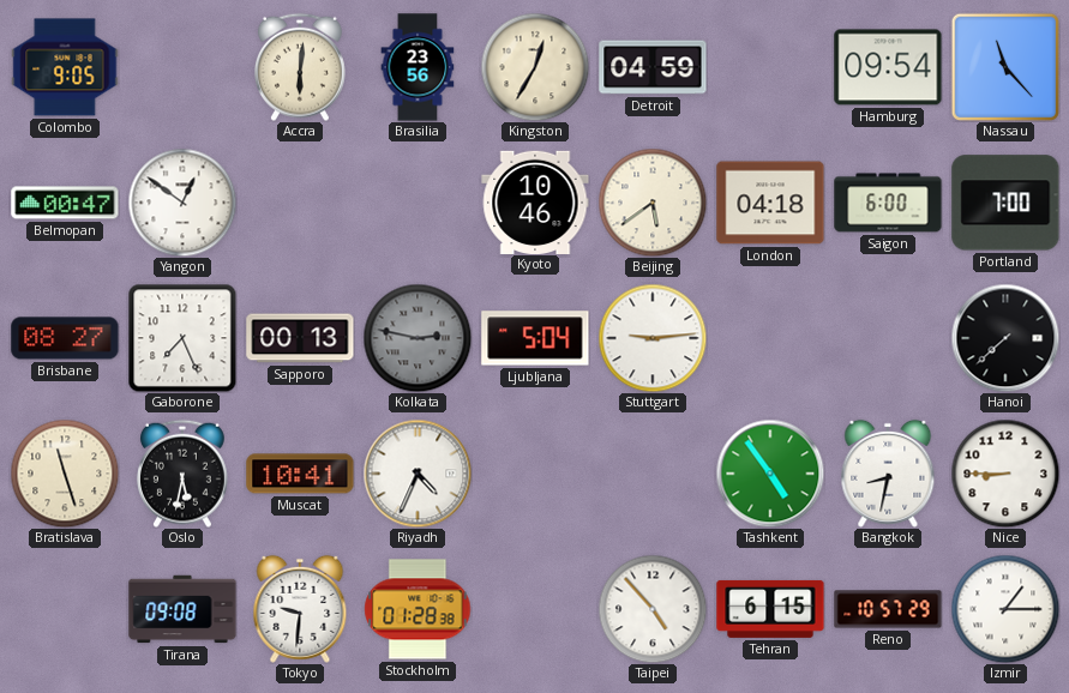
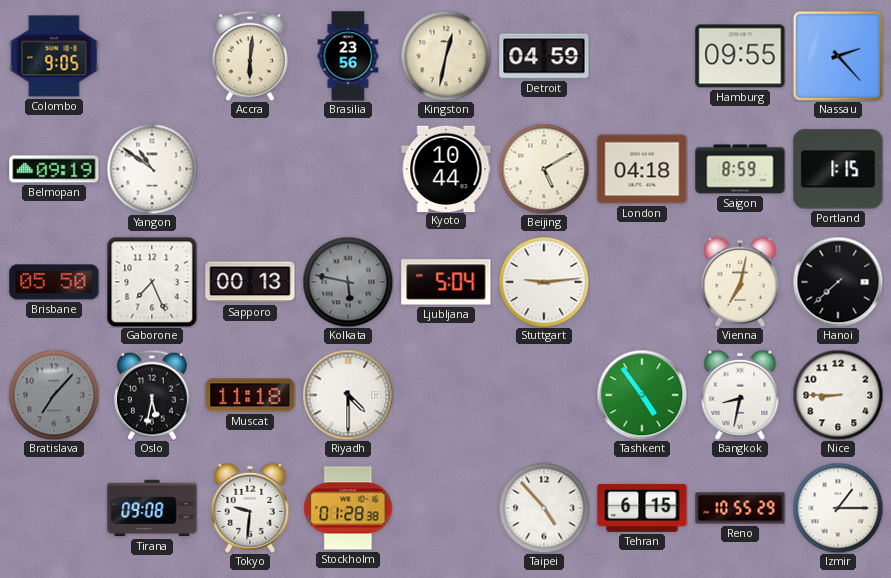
Kingston: 12:35 -> 12:32
Hamburg: 09:54 -> 09:55
Nassau: 11:23 -> 2:23
Belmopan: 00:47 -> 09:19
Yangon: 12:51 -> 10:51
Kyoto: 10:46 -> 10:44
Beijing: 5:39 -> 5:10
Saigon: 6:00 -> 8:59
Portland: 7:00 -> 1:15
Brisbane: 08:27 -> 05:50
Kolkata: 2:47 -> 5:47
Vienna: none -> 7:02
Bratislava: 11:27 -> 7:07
Bratislava dial: cream -> grey
Muscat: 10:41 -> 11:18
Riyadh: 4:34 -> 4:30
Reno: 10:57 -> 10:55
